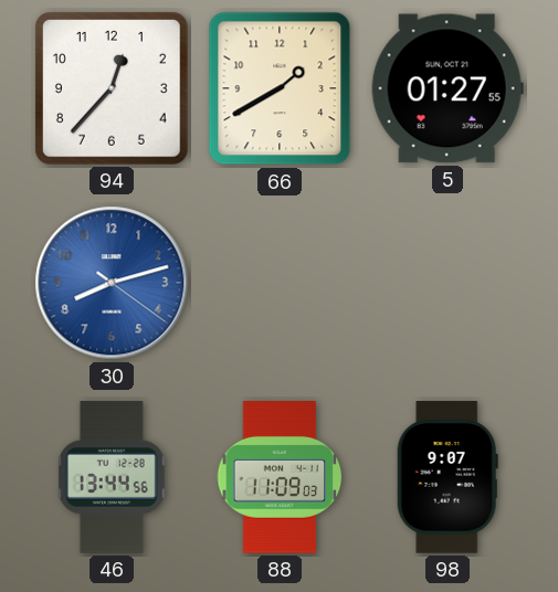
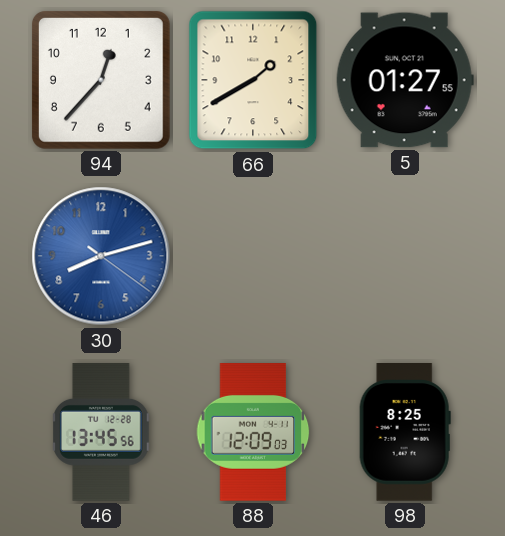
46: 13:44 -> 13:45
88: 11:09 -> 12:09
98: 9:07 -> 8:25
